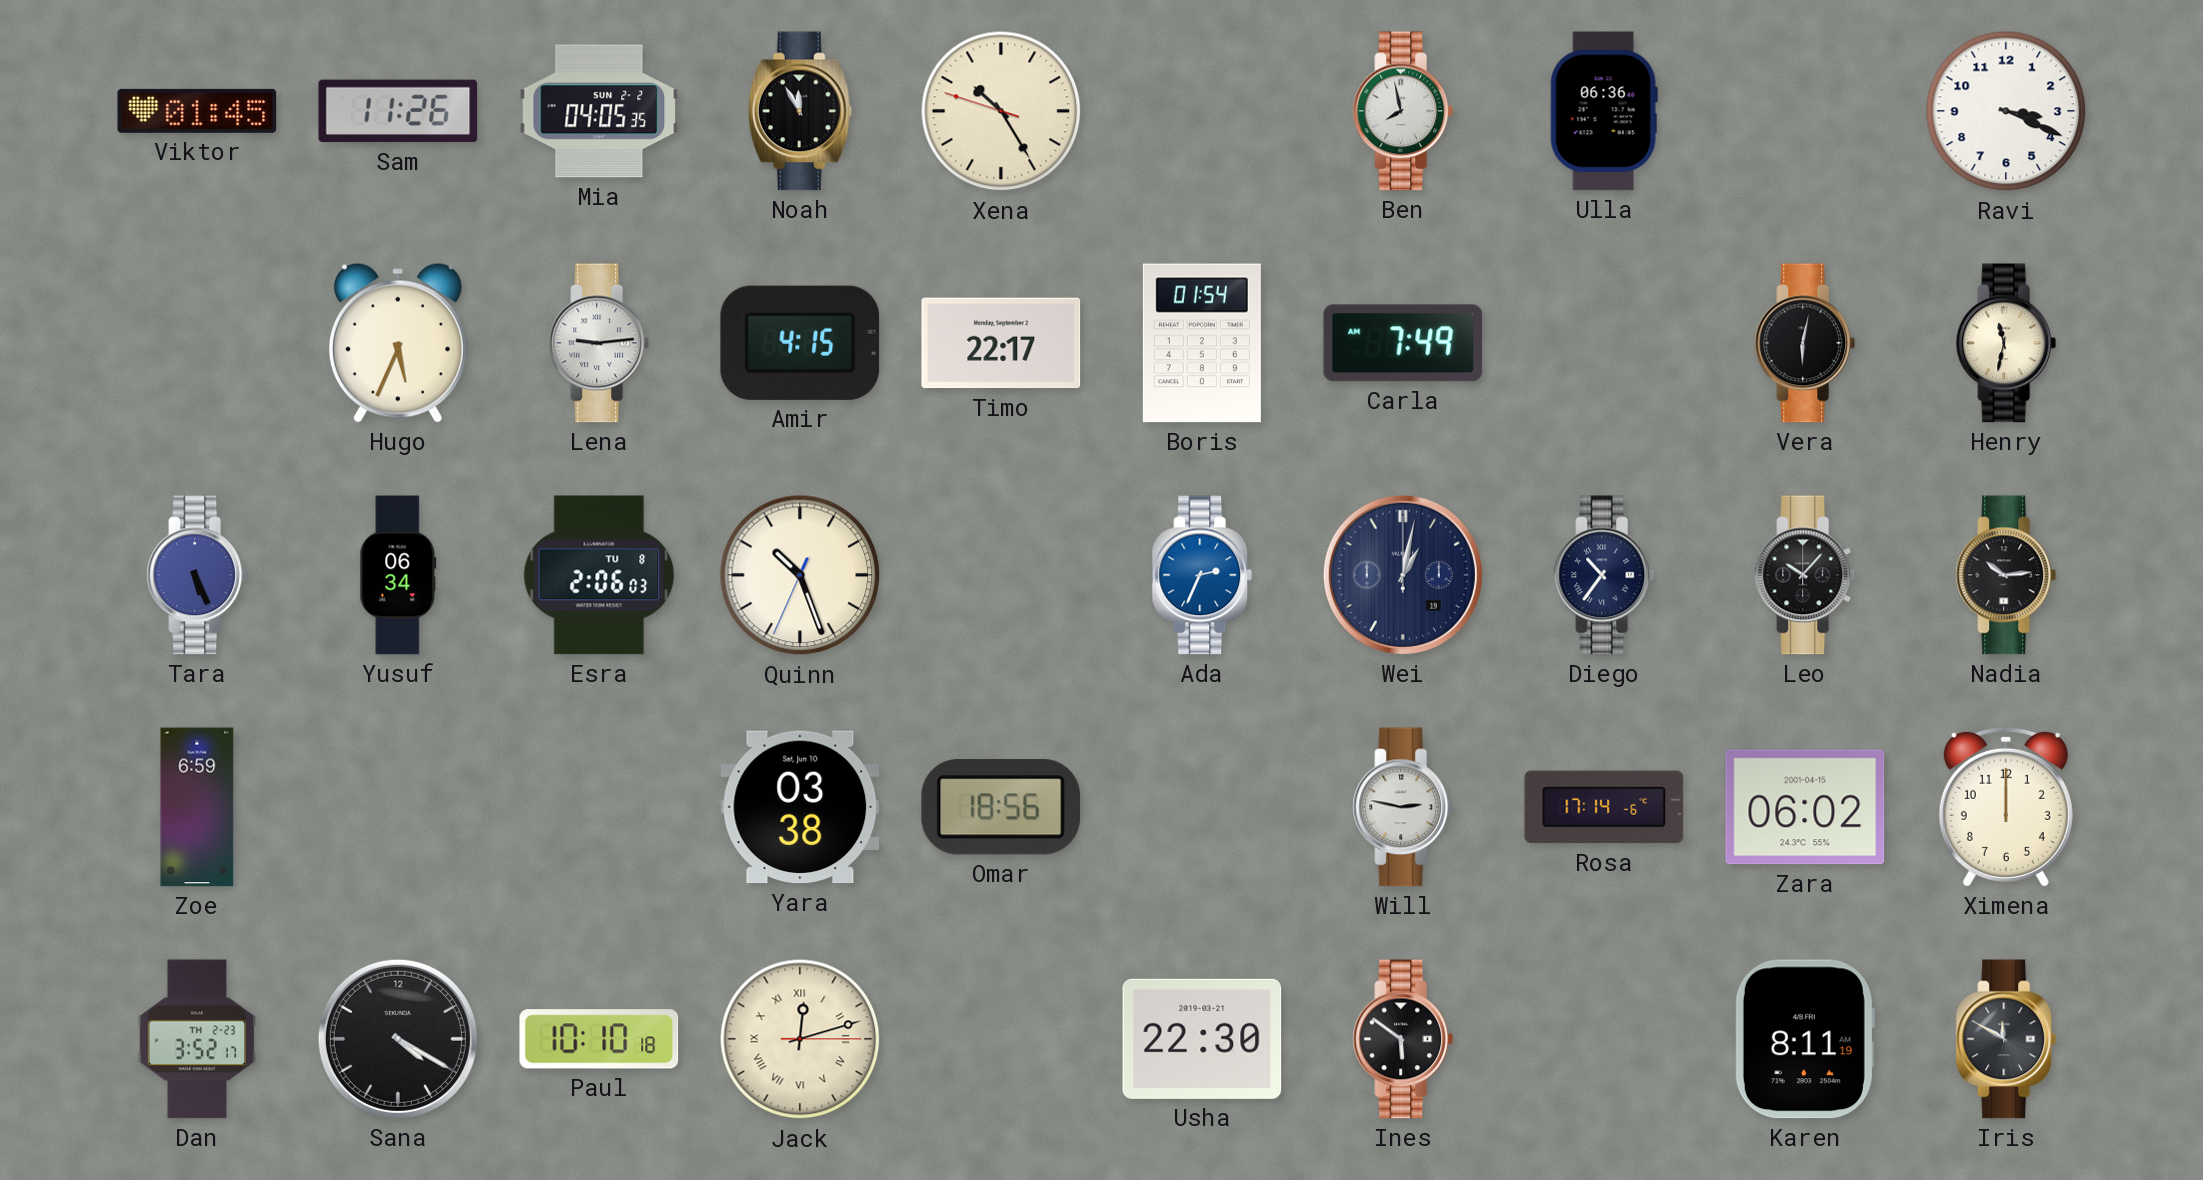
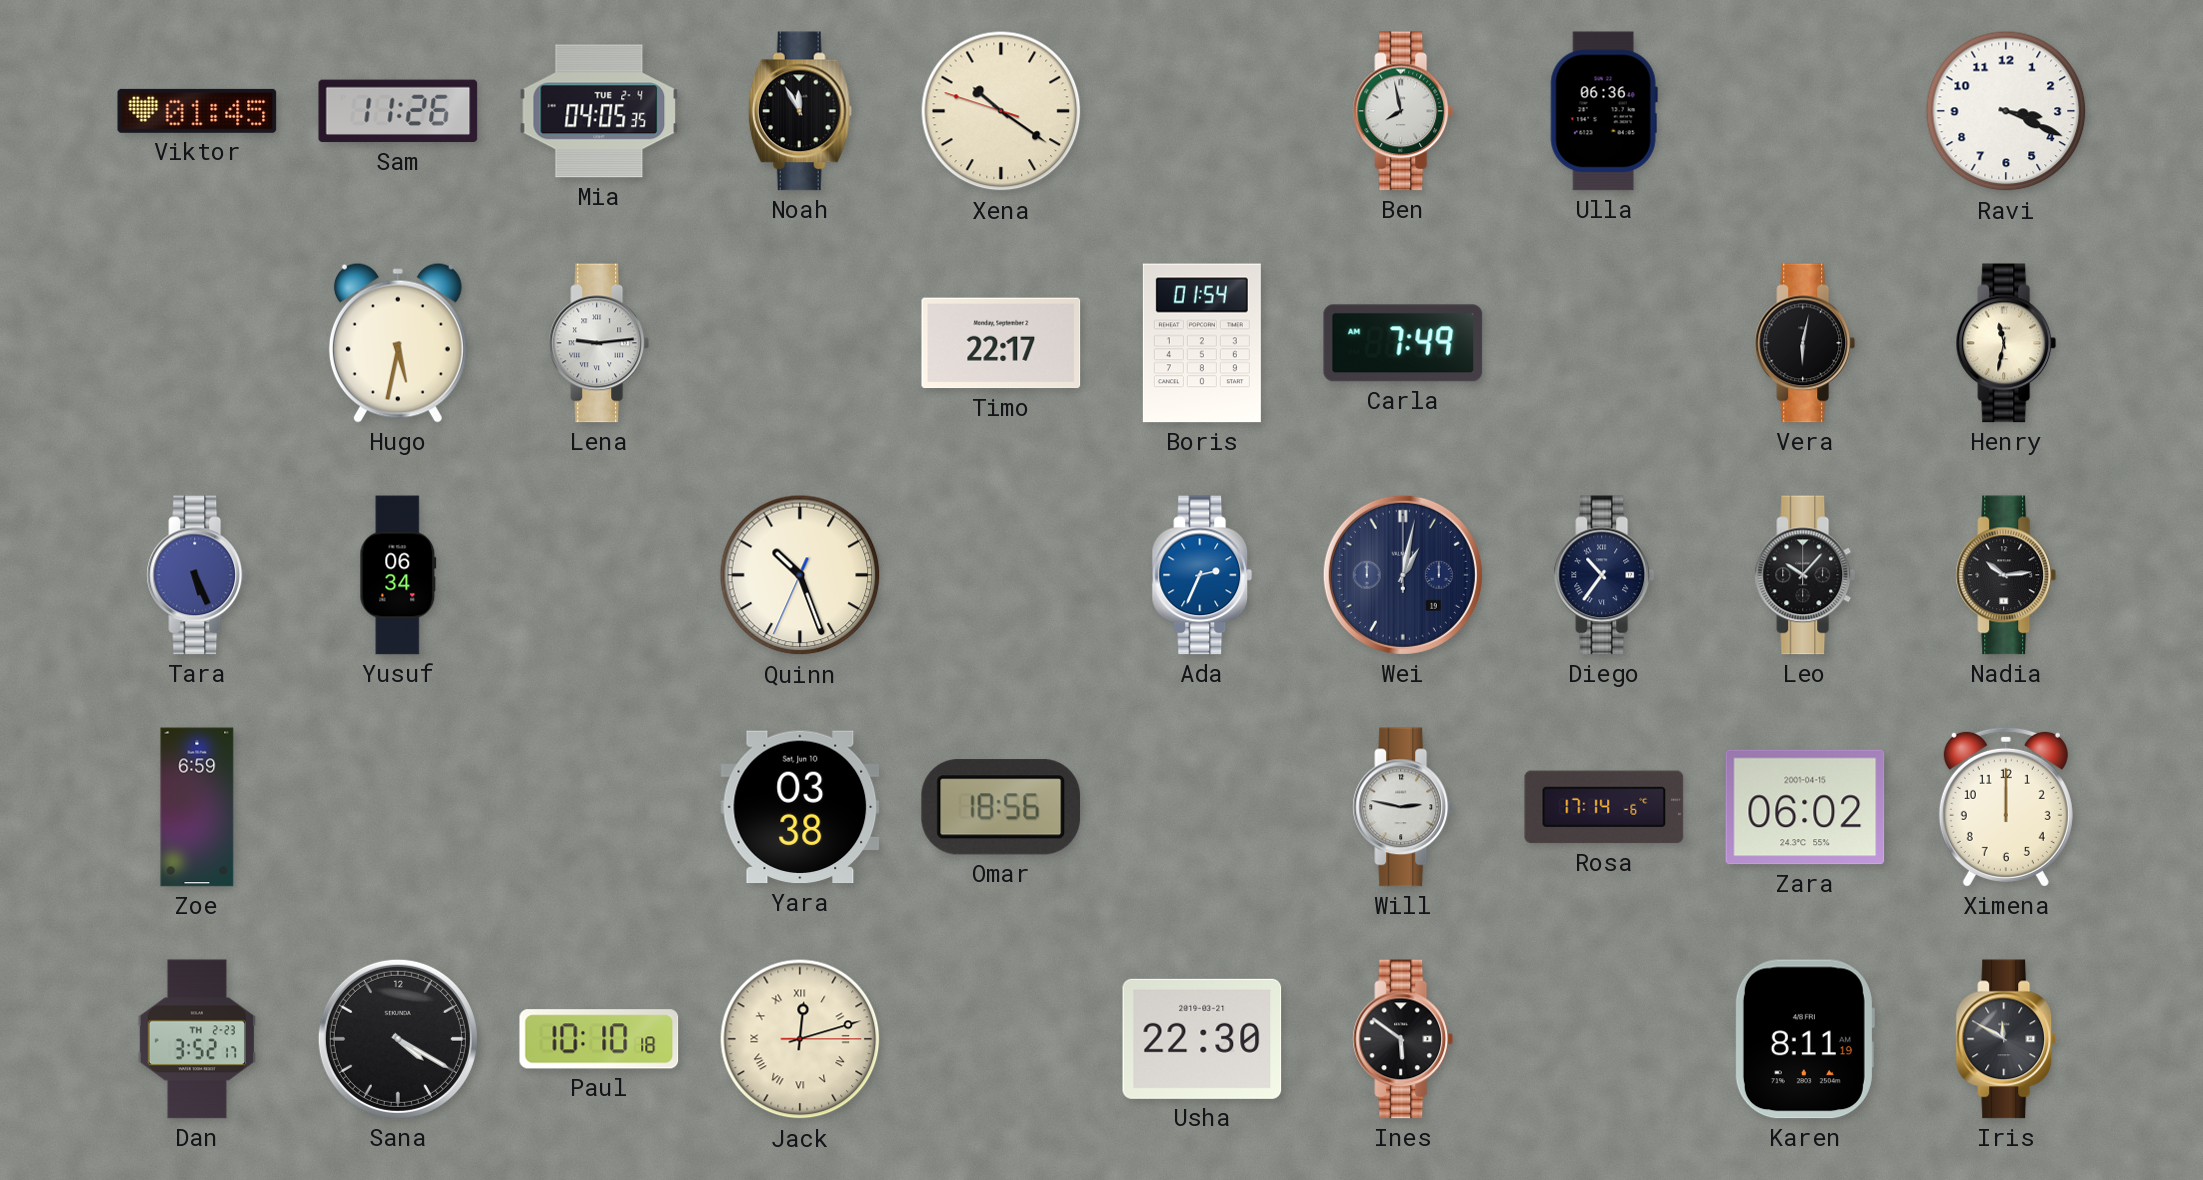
Mia date: SUN 2-2 -> TUE 2-4
Xena: 10:24 -> 10:20
Hugo: 5:34 -> 5:32
Amir: 4:15 -> none
Esra: 2:06 -> none
